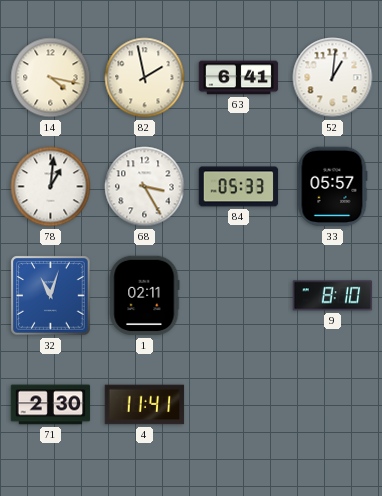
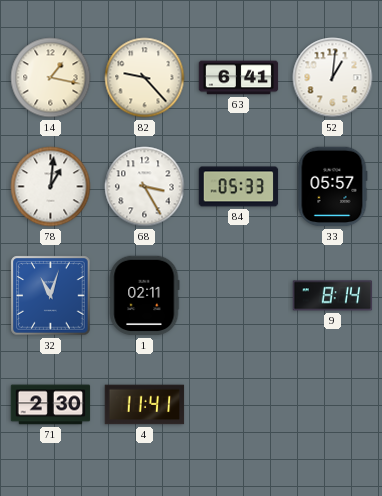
14: 4:17 -> 1:17
82: 1:58 -> 9:23
9: 8:10 -> 8:14
